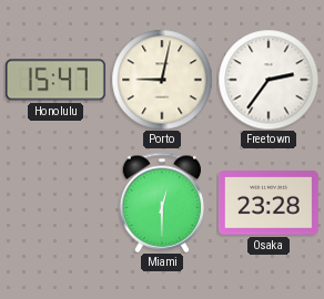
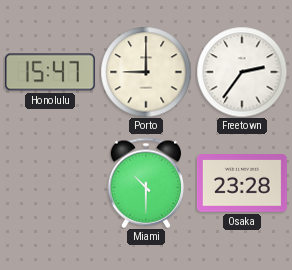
Porto: 9:02 -> 9:00
Miami: 12:30 -> 10:30
